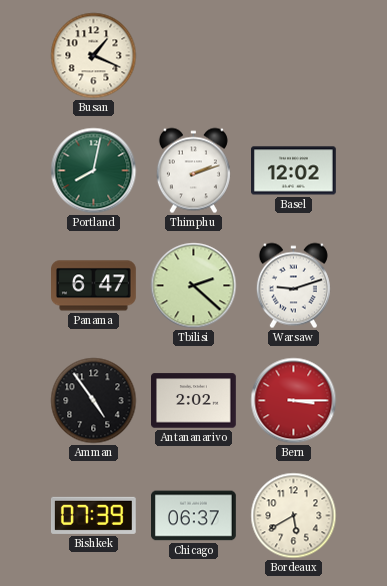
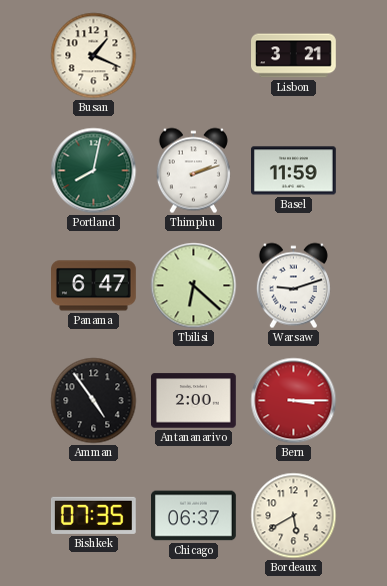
Lisbon: none -> 3:21
Basel: 12:02 -> 11:59
Tbilisi: 2:22 -> 6:22
Antananarivo: 2:02 -> 2:00
Bishkek: 07:39 -> 07:35
